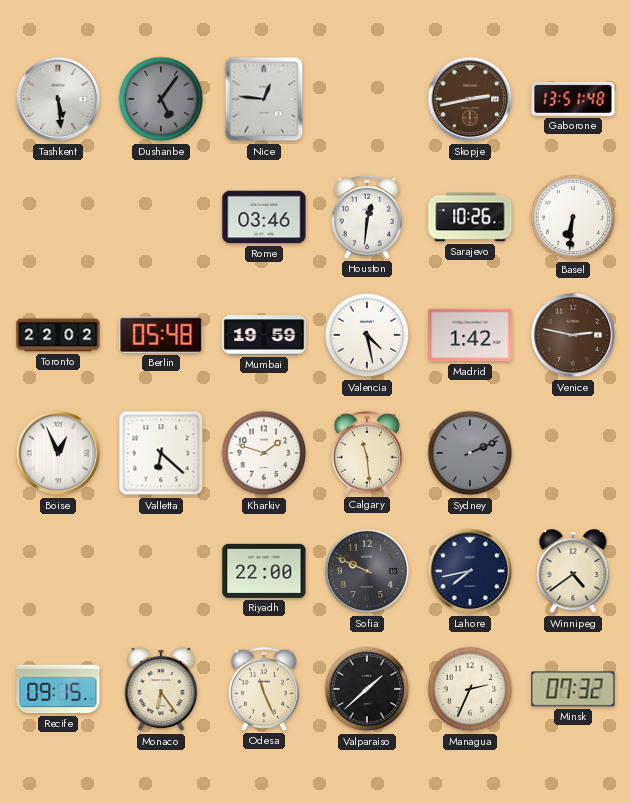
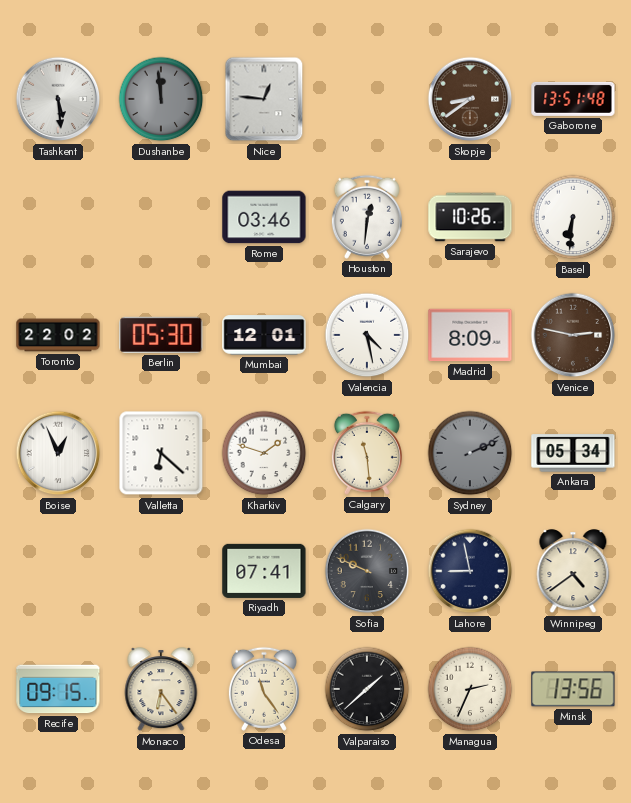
Dushanbe: 5:06 -> 11:59
Skopje: 2:43 -> 8:39
Berlin: 05:48 -> 05:30
Mumbai: 19:59 -> 12:01
Madrid: 1:42 -> 8:09
Ankara: none -> 05:34
Riyadh: 22:00 -> 07:41
Lahore: 7:43 -> 8:58
Odesa: 11:26 -> 11:24
Minsk: 07:32 -> 13:56
